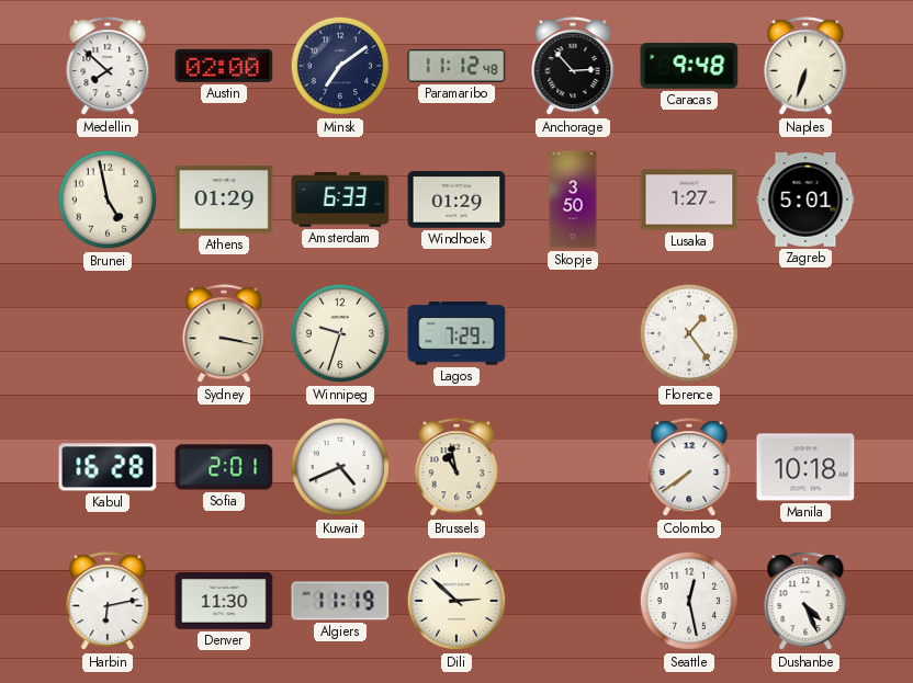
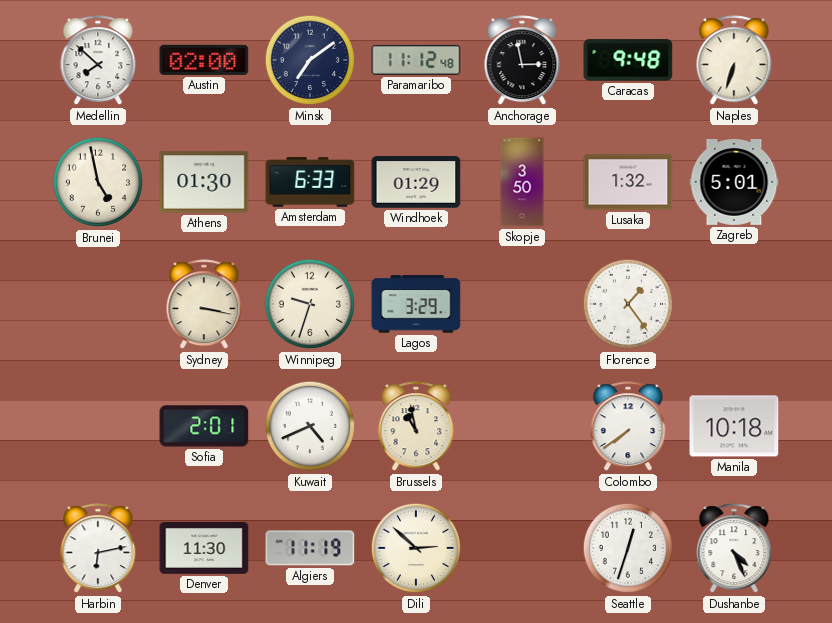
Anchorage: 2:53 -> 2:58
Athens: 01:29 -> 01:30
Lusaka: 1:27 -> 1:32
Lagos: 7:29 -> 3:29
Kabul: 16:28 -> none
Seattle: 12:28 -> 12:33
